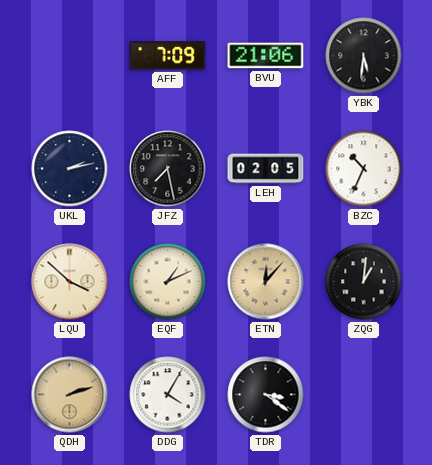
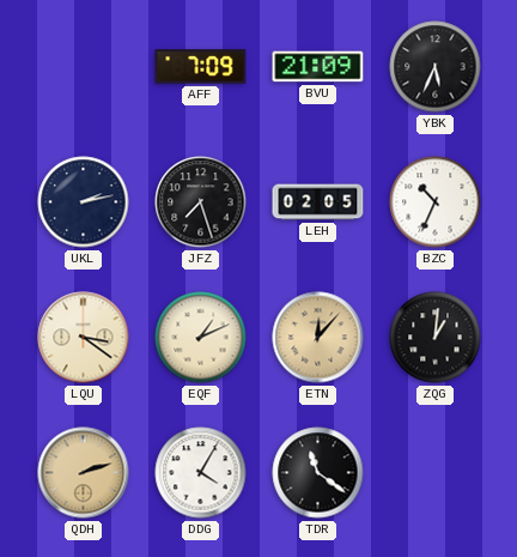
BVU: 21:06 -> 21:09
YBK: 5:31 -> 5:34
JFZ: 7:28 -> 7:27
LQU: 3:52 -> 3:21
TDR: 3:21 -> 11:21
